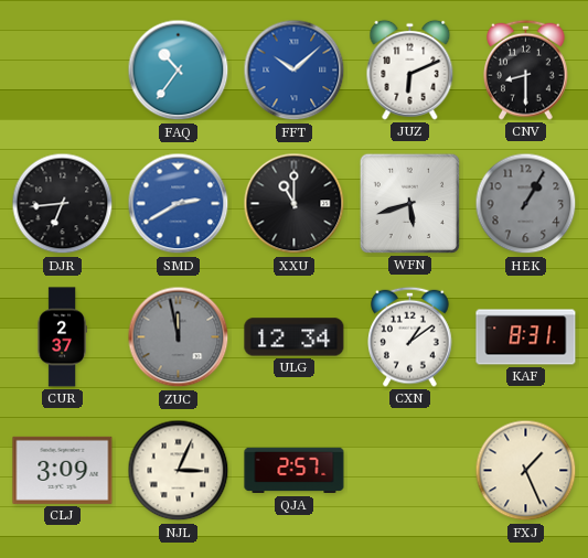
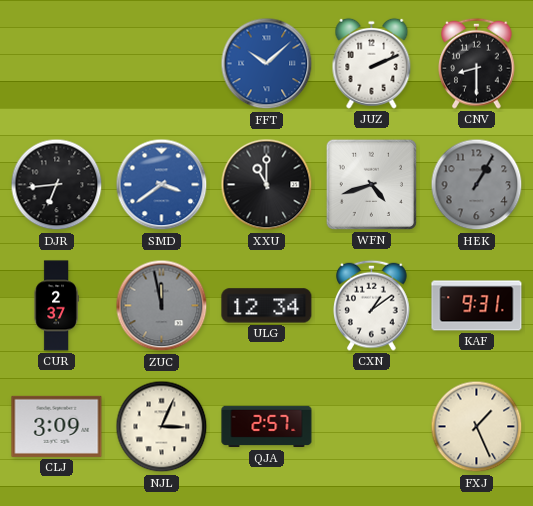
FAQ: 10:36 -> none
JUZ: 6:11 -> 2:11
SMD: 2:40 -> 3:39
WFN: 5:42 -> 4:42
KAF: 8:31 -> 9:31
